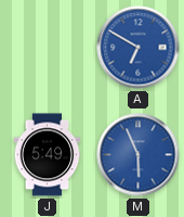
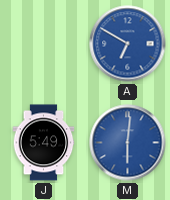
M: 5:56 -> 6:01
